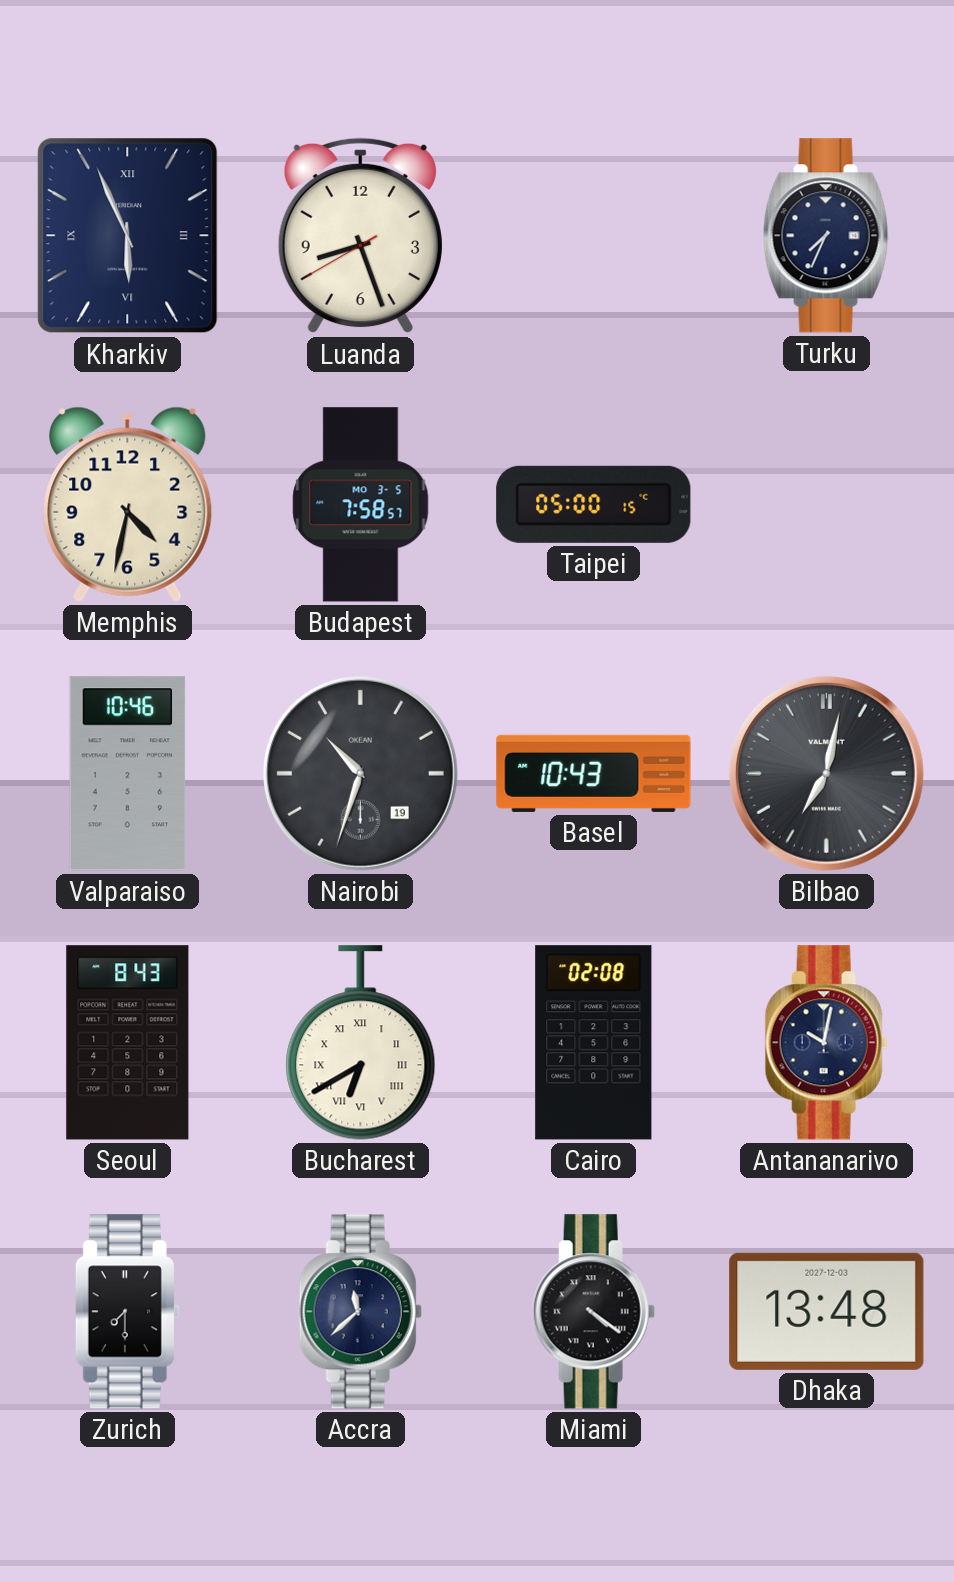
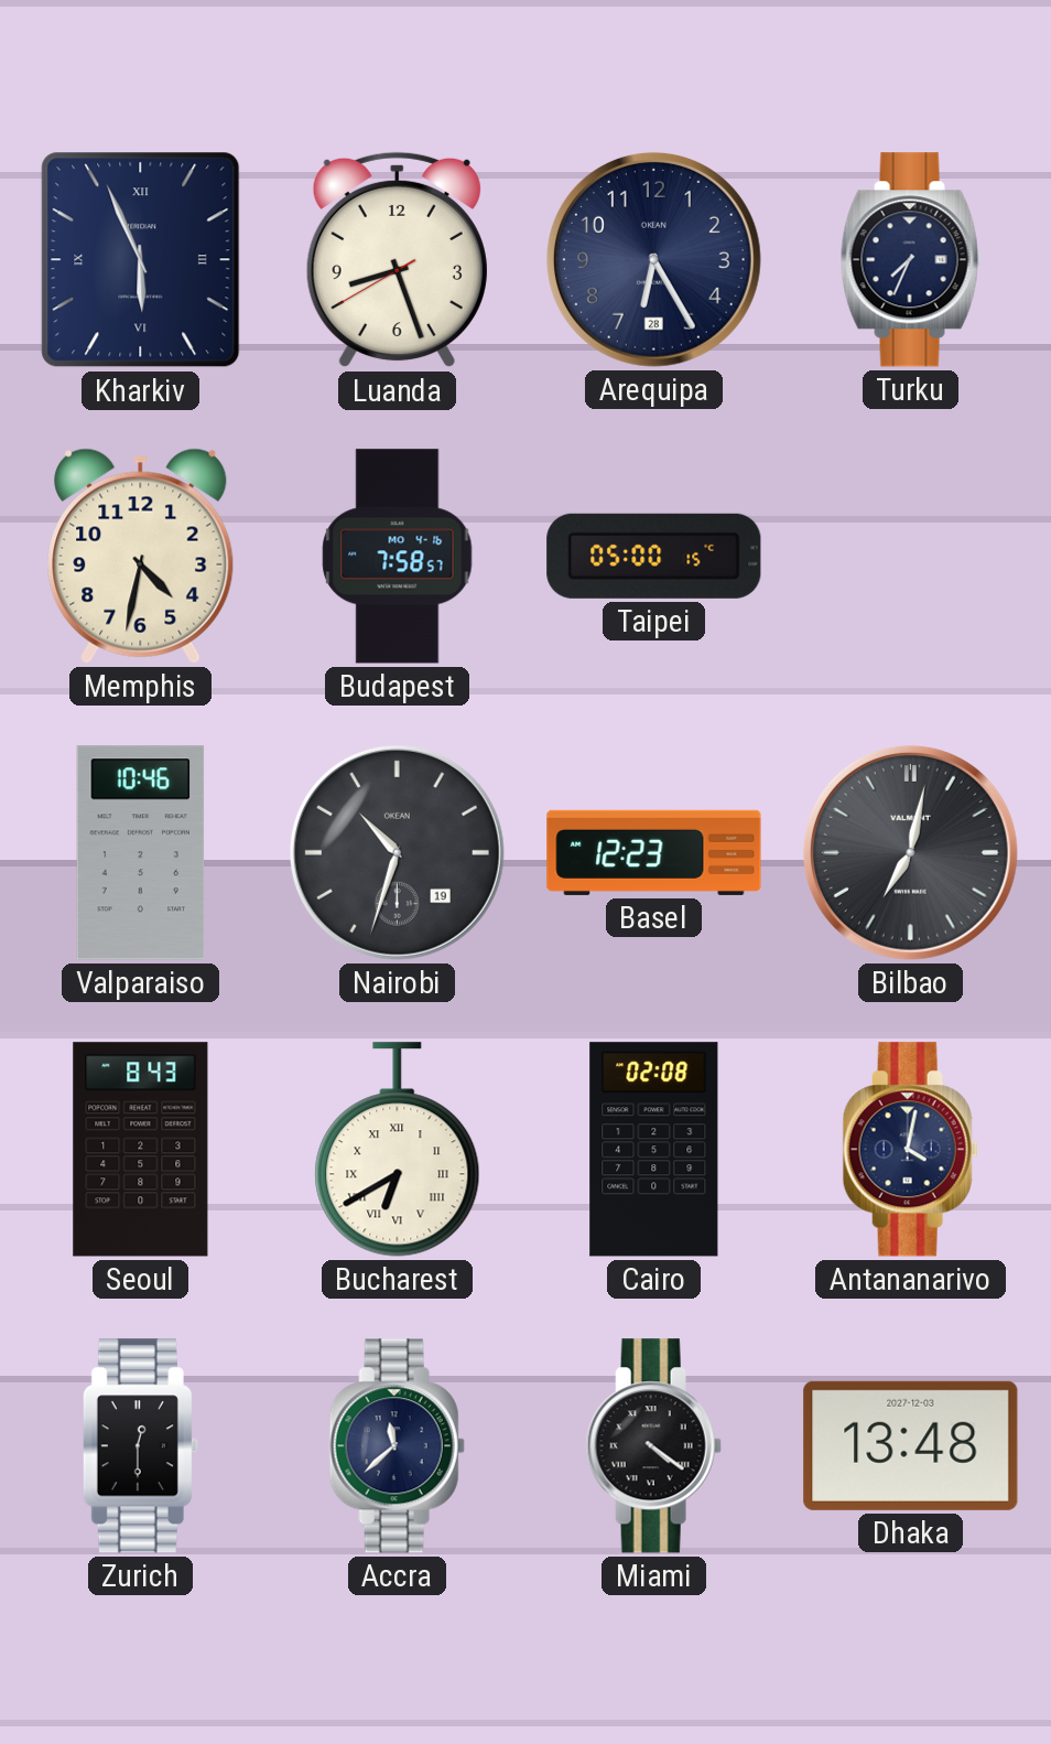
Arequipa: none -> 6:25
Budapest date: MO 3-5 -> MO 4-16
Basel: 10:43 -> 12:23
Antananarivo: 10:02 -> 4:02
Zurich: 7:30 -> 12:30
